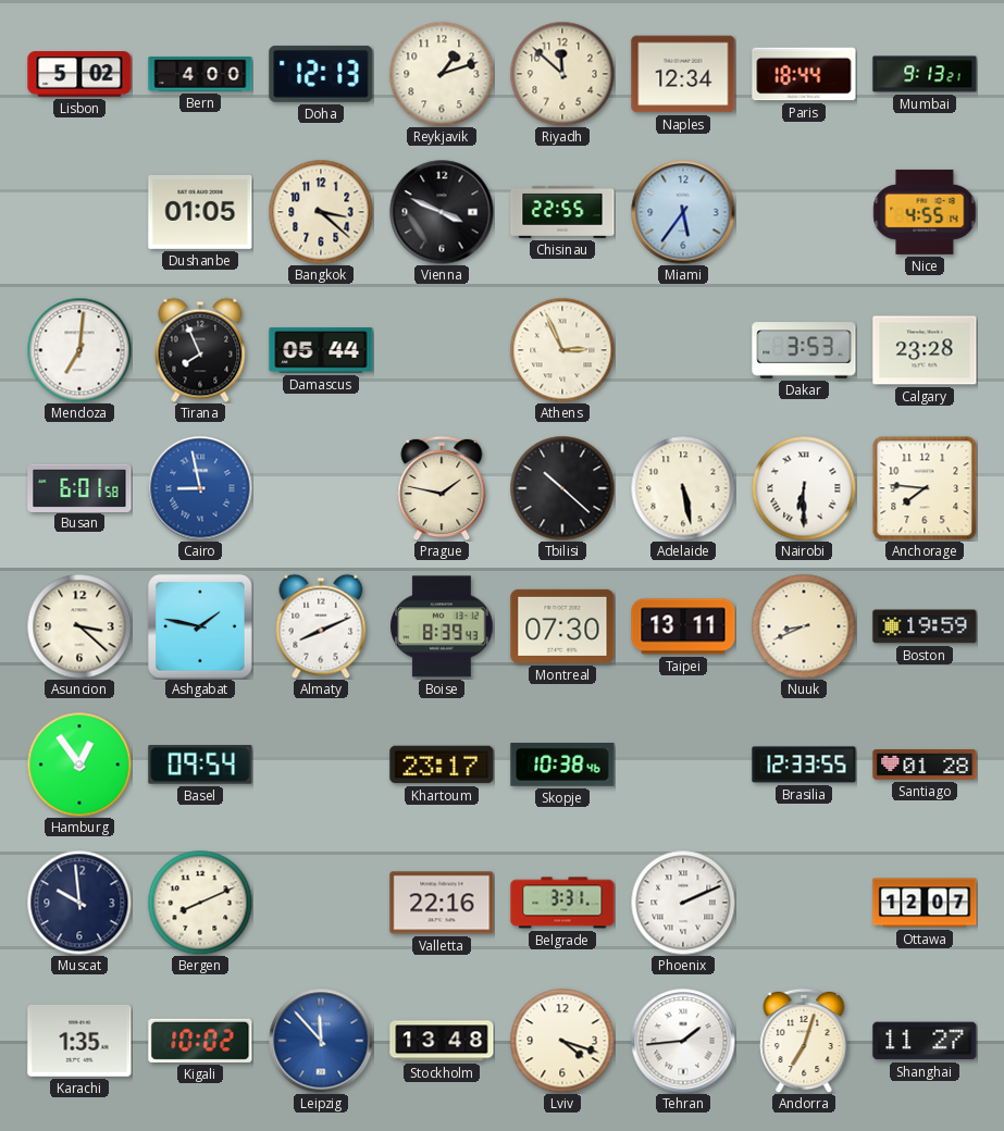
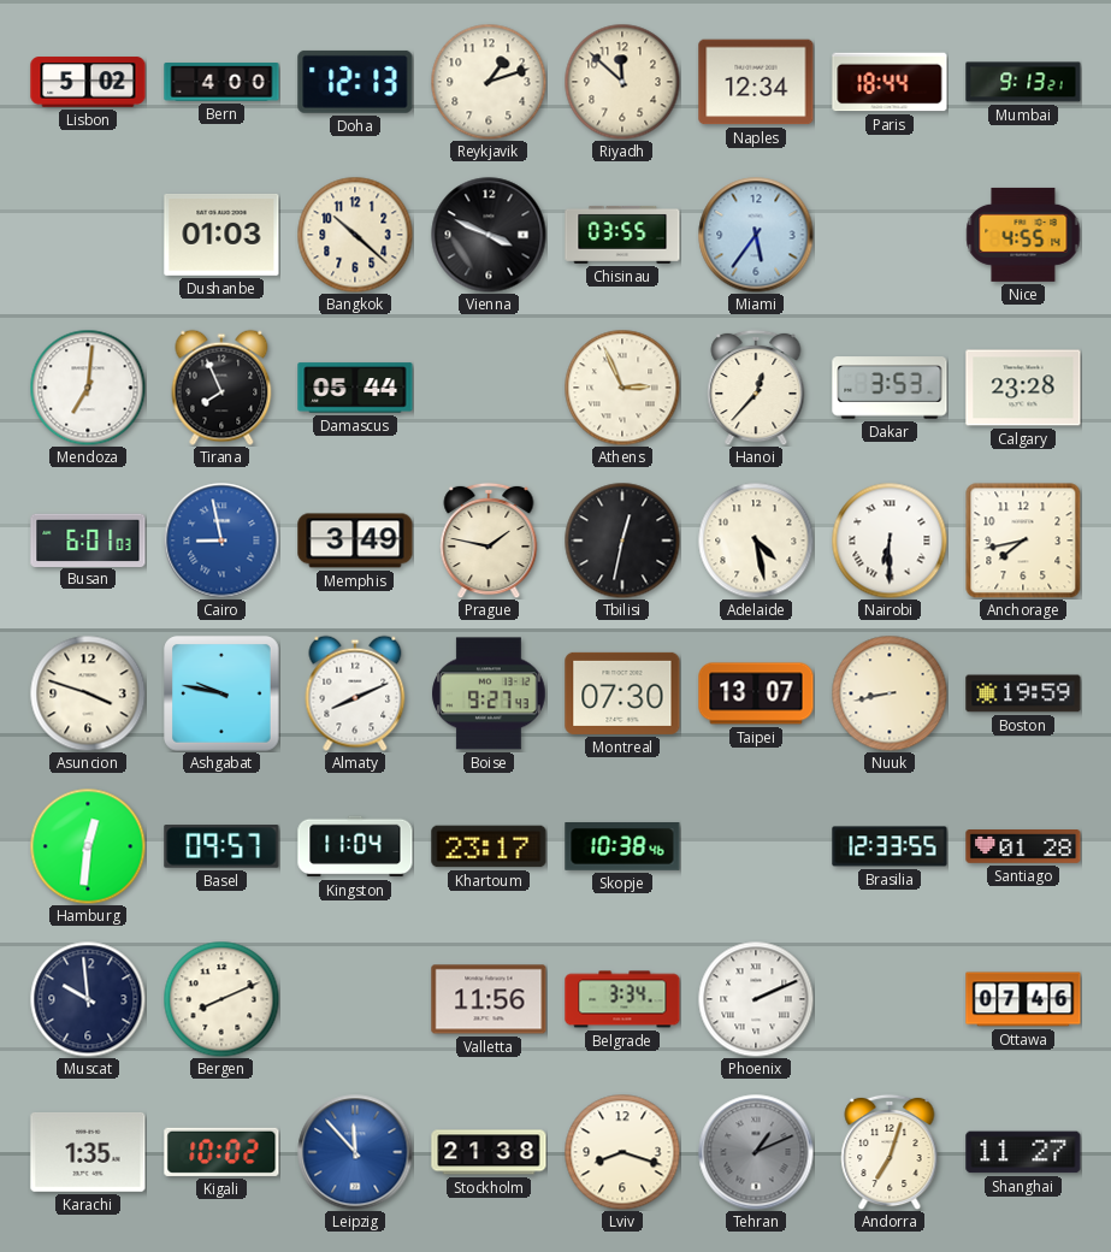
Dushanbe: 01:05 -> 01:03
Bangkok: 3:22 -> 10:22
Chisinau: 22:55 -> 03:55
Hanoi: none -> 12:37
Busan: 6:01:58 -> 6:01:03
Memphis: none -> 3:49
Tbilisi: 10:22 -> 12:32
Adelaide: 5:28 -> 4:28
Anchorage: 7:46 -> 7:43
Asuncion: 3:22 -> 3:48
Ashgabat: 1:47 -> 9:47
Boise: 8:39 -> 9:27
Taipei: 13:11 -> 13:07
Nuuk: 8:41 -> 8:43
Hamburg: 12:54 -> 12:31
Basel: 09:54 -> 09:57
Kingston: none -> 11:04
Valletta: 22:16 -> 11:56
Belgrade: 3:31 -> 3:34
Ottawa: 12:07 -> 07:46
Stockholm: 13:48 -> 21:38
Lviv: 4:18 -> 8:18
Tehran: 1:44 -> 1:11
Tehran dial: white -> grey
